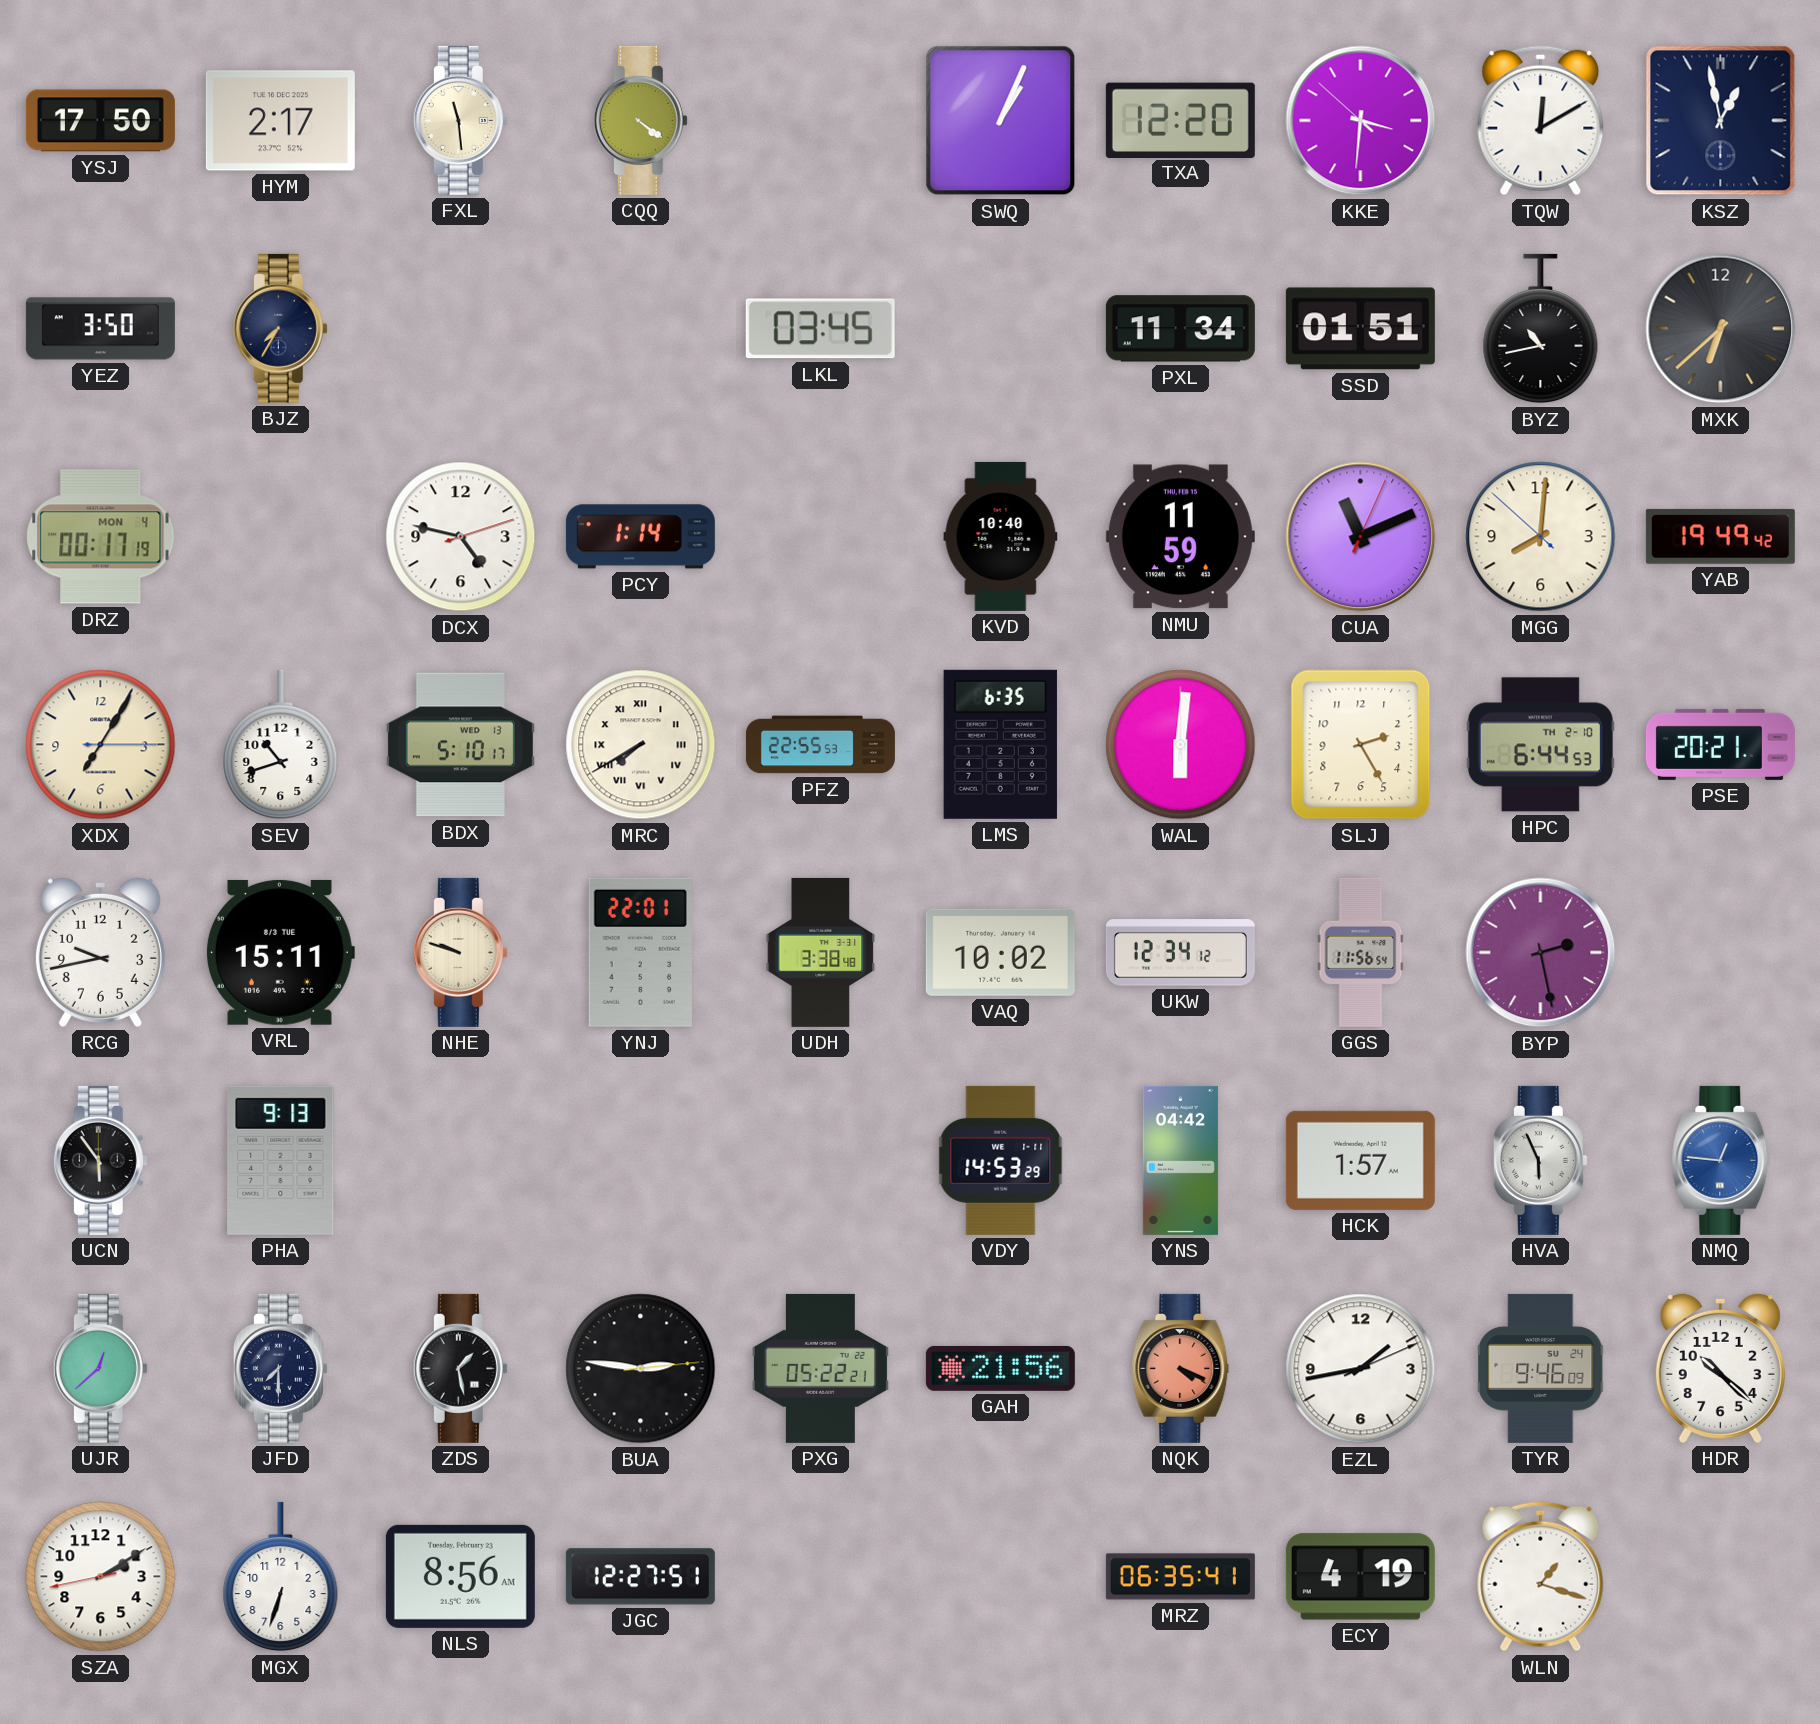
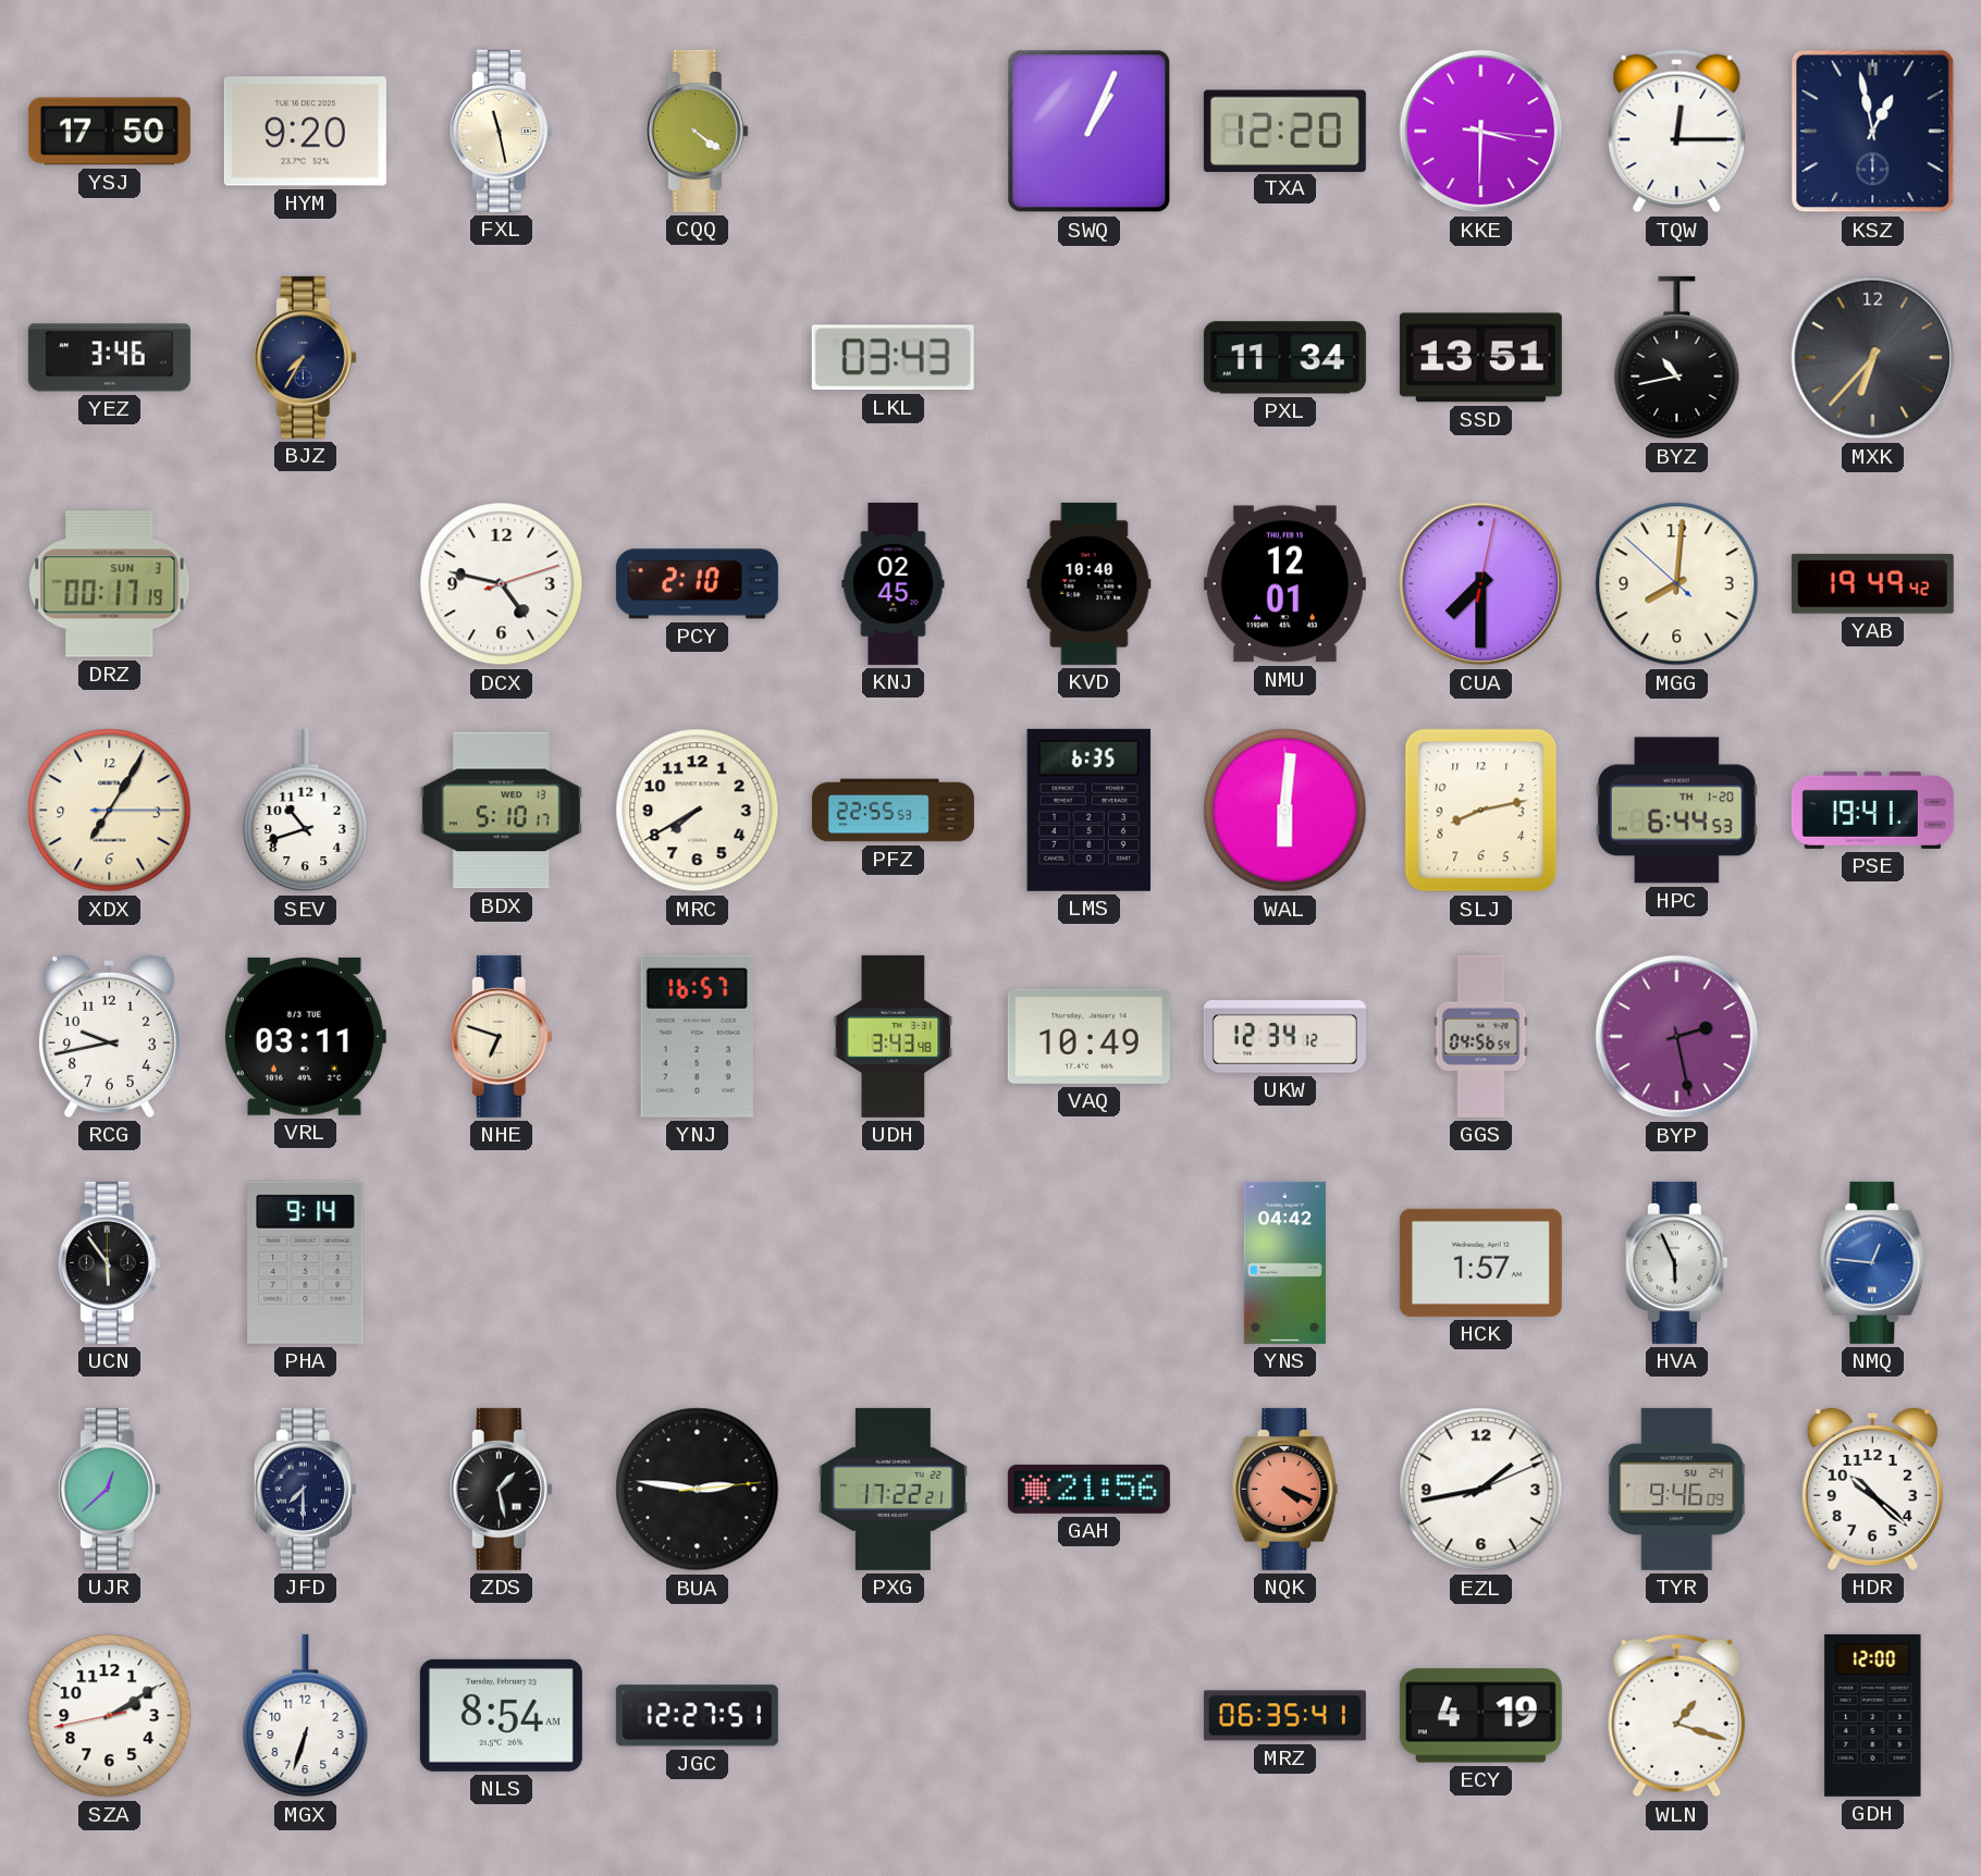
HYM: 2:17 -> 9:20
FXL: 11:29 -> 11:28
KKE: 3:30:52 -> 3:30:16
TQW: 12:10 -> 12:15
YEZ: 3:50 -> 3:46
LKL: 03:45 -> 03:43
SSD: 01:51 -> 13:51
MXK: 6:38 -> 6:37
DRZ date: MON 4 -> SUN 3
PCY: 1:14 -> 2:10
KNJ: none -> 02:45
NMU: 11:59 -> 12:01
CUA: 11:11 -> 7:30
MRC numerals: Roman -> Arabic
SLJ: 2:25 -> 8:13
HPC date: TH 2-10 -> TH 1-20
PSE: 20:21 -> 19:41
VRL: 15:11 -> 03:11
NHE: 9:48 -> 6:48
YNJ: 22:01 -> 16:57
UDH: 3:38 -> 3:43
VAQ: 10:02 -> 10:49
GGS: 11:56 -> 04:56
PHA: 9:13 -> 9:14
VDY: 14:53 -> none
PXG: 05:22 -> 17:22
NLS: 8:56 -> 8:54
GDH: none -> 12:00
